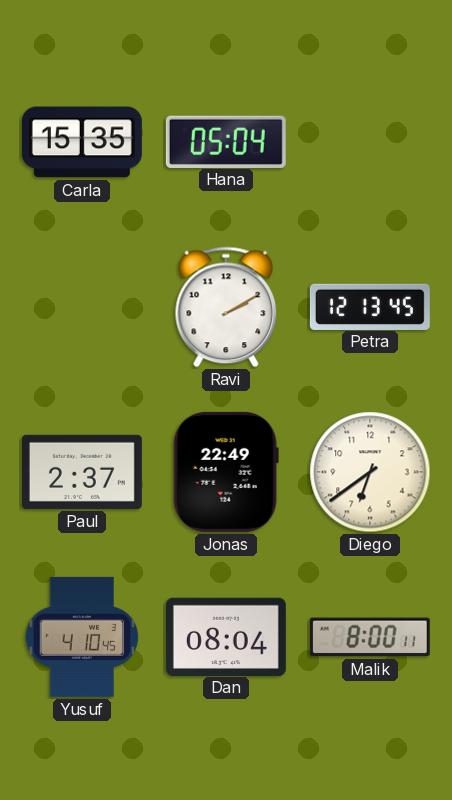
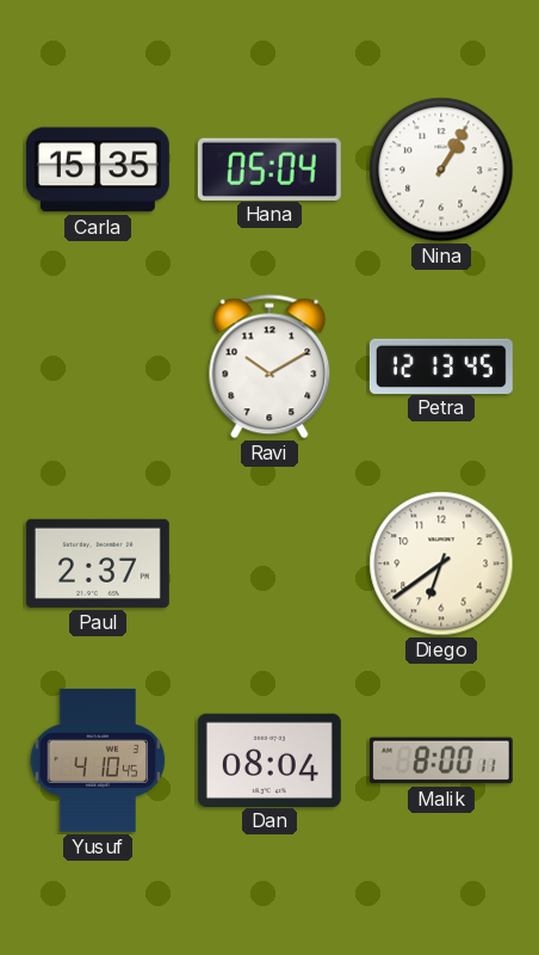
Nina: none -> 1:05
Ravi: 2:10 -> 10:10
Jonas: 22:49 -> none
